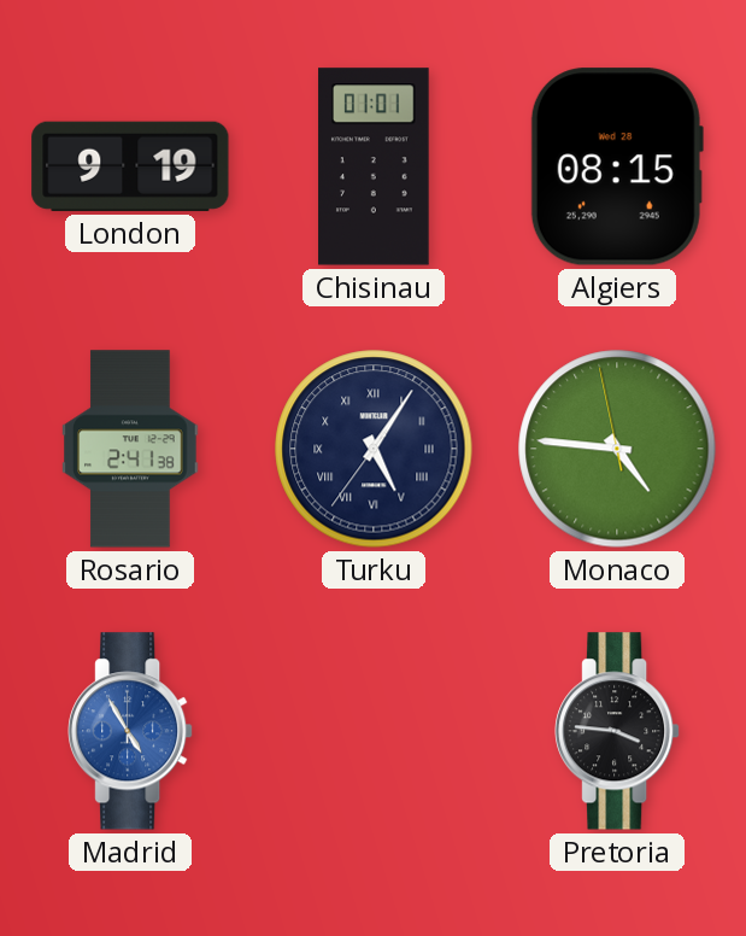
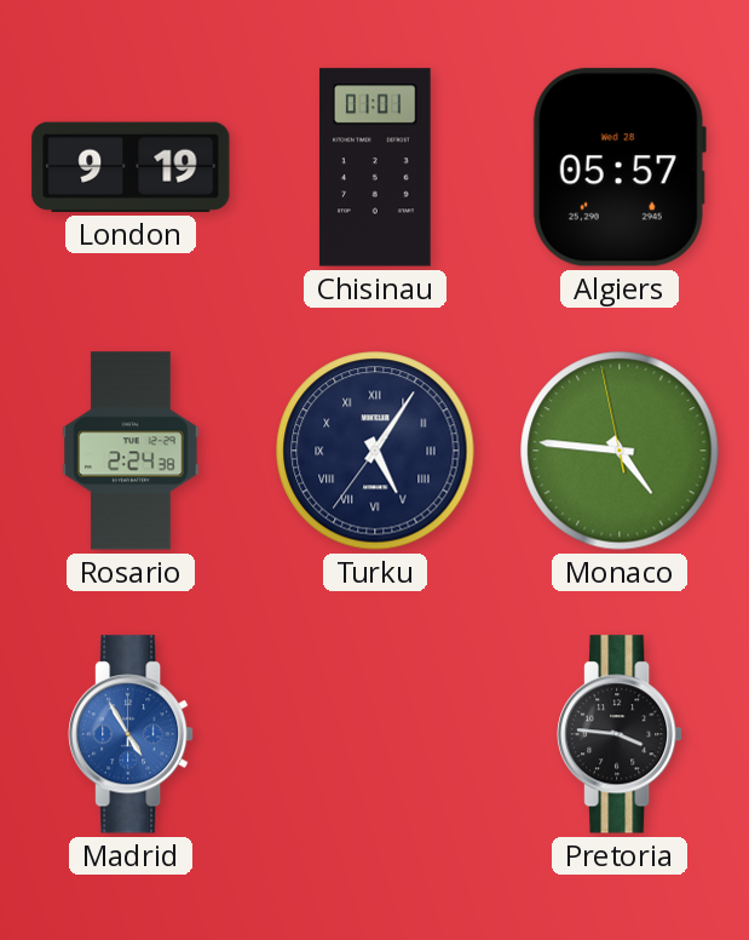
Algiers: 08:15 -> 05:57
Rosario: 2:41 -> 2:24
